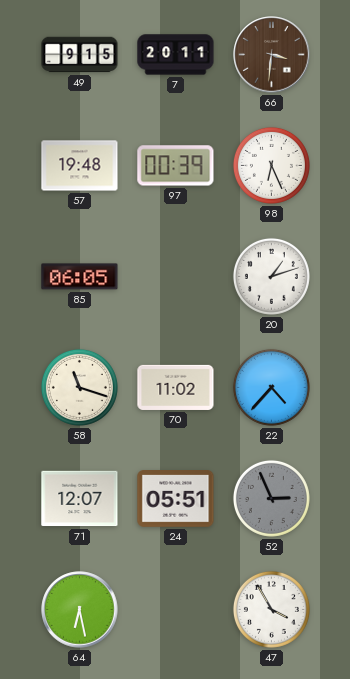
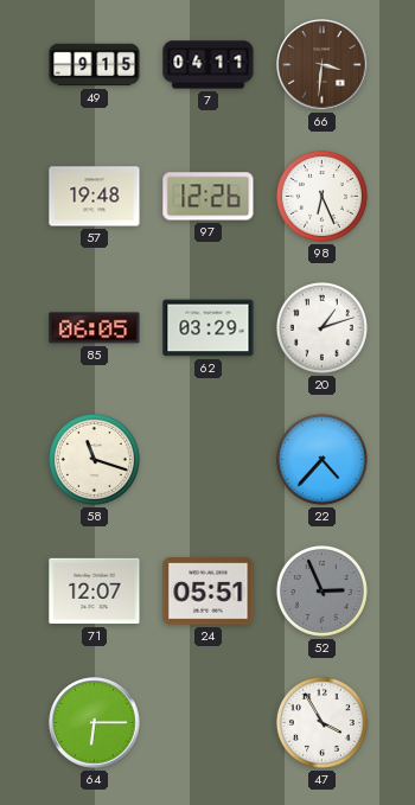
7: 20:11 -> 04:11
97: 00:39 -> 12:26
62: none -> 03:29
70: 11:02 -> none
64: 6:28 -> 6:15
